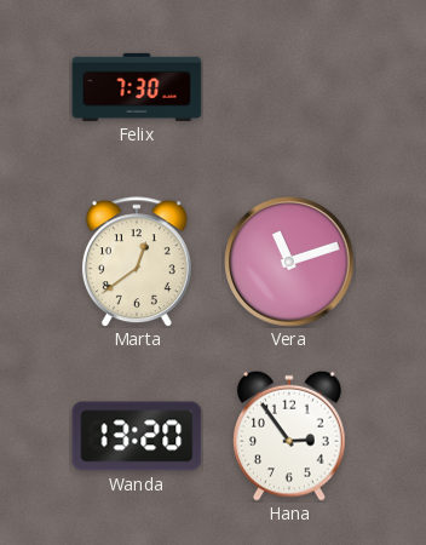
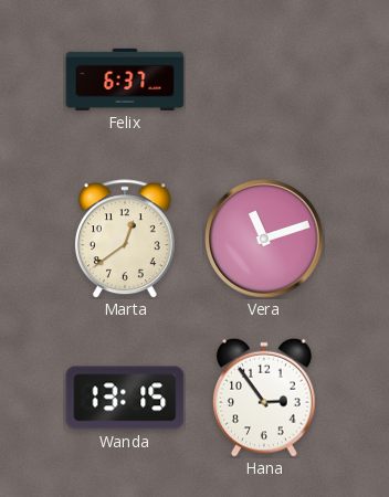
Felix: 7:30 -> 6:37
Wanda: 13:20 -> 13:15
